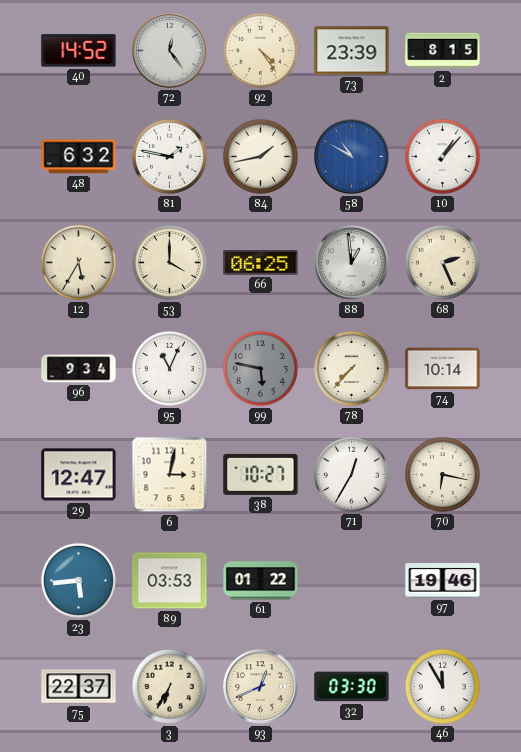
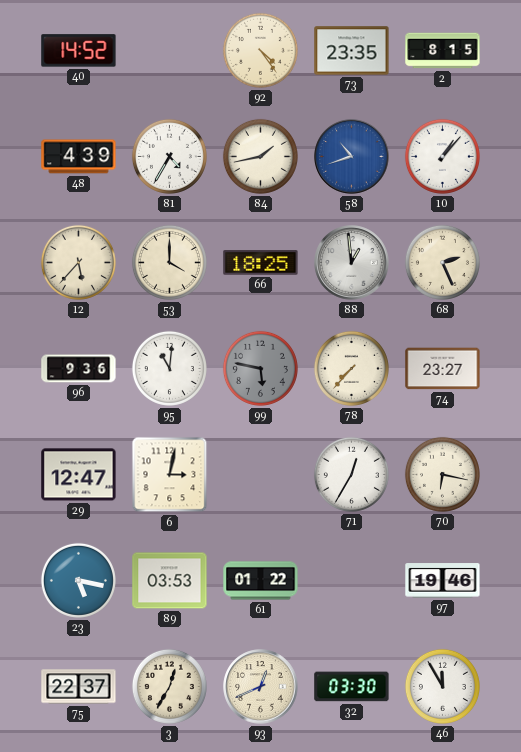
72: 12:24 -> none
73: 23:39 -> 23:35
48: 6:32 -> 4:39
81: 1:47 -> 4:35
58: 10:50 -> 10:42
12: 5:35 -> 5:37
66: 06:25 -> 18:25
96: 9:34 -> 9:36
95: 11:04 -> 11:01
74: 10:14 -> 23:27
38: 10:27 -> none
23: 5:44 -> 5:17
3: 6:35 -> 12:35
